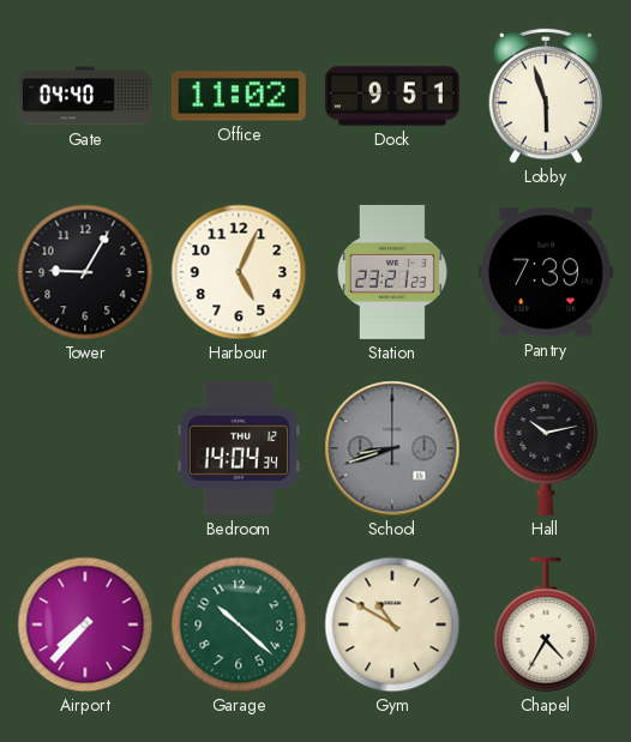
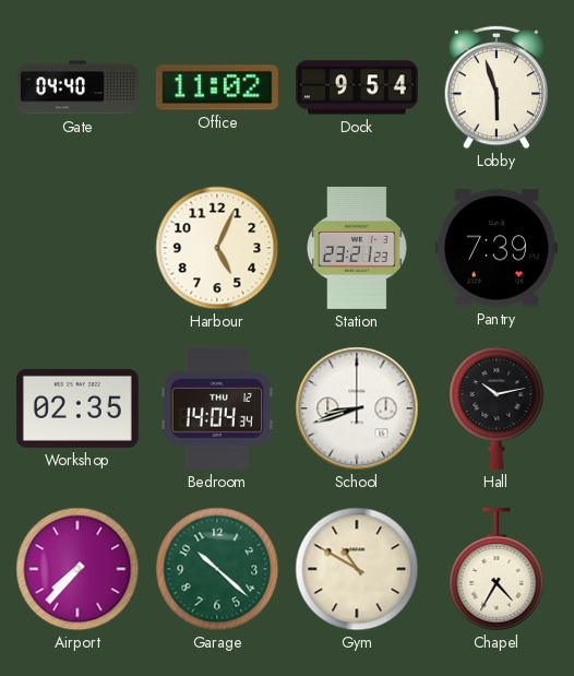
Dock: 9:51 -> 9:54
Tower: 9:05 -> none
Workshop: none -> 02:35
School dial: grey -> white
